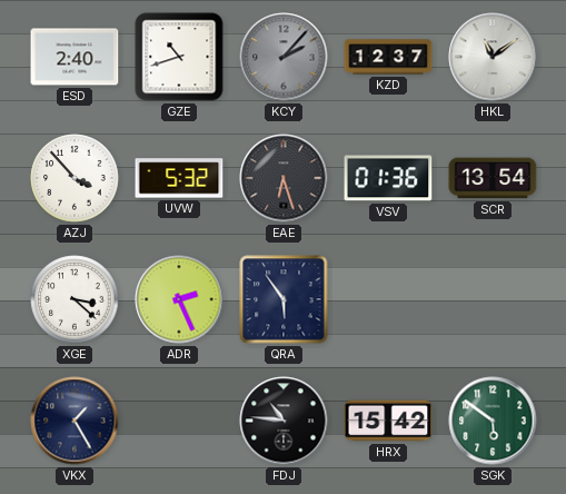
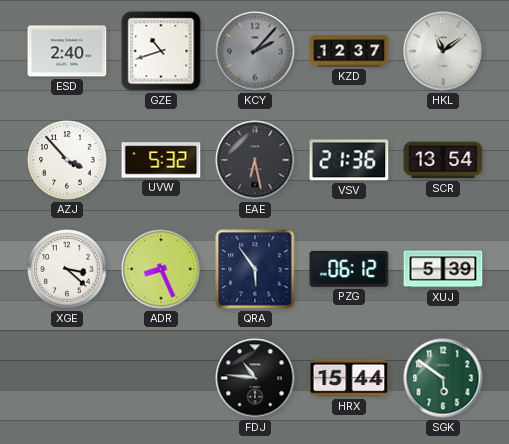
EAE: 6:27 -> 6:28
VSV: 01:36 -> 21:36
ADR: 2:26 -> 8:26
PZG: none -> 06:12
XUJ: none -> 5:39
VKX: 1:25 -> none
HRX: 15:42 -> 15:44
